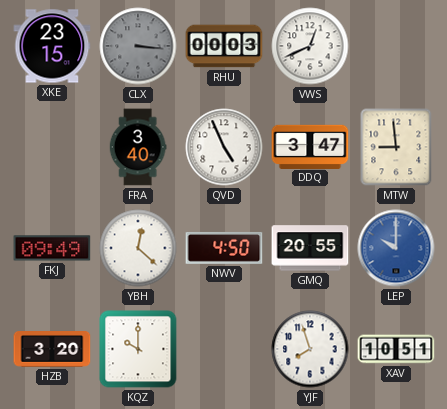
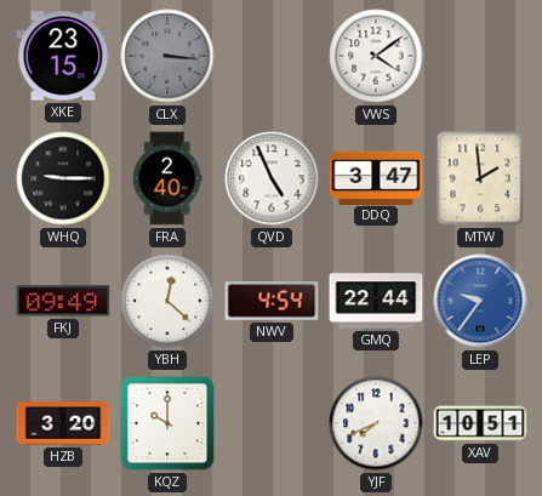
RHU: 00:03 -> none
VWS: 12:41 -> 4:09
WHQ: none -> 9:15
FRA: 3:40 -> 2:40
MTW: 8:59 -> 1:59
NWV: 4:50 -> 4:54
GMQ: 20:55 -> 22:44
LEP: 10:00 -> 9:36
YJF: 7:57 -> 7:41
